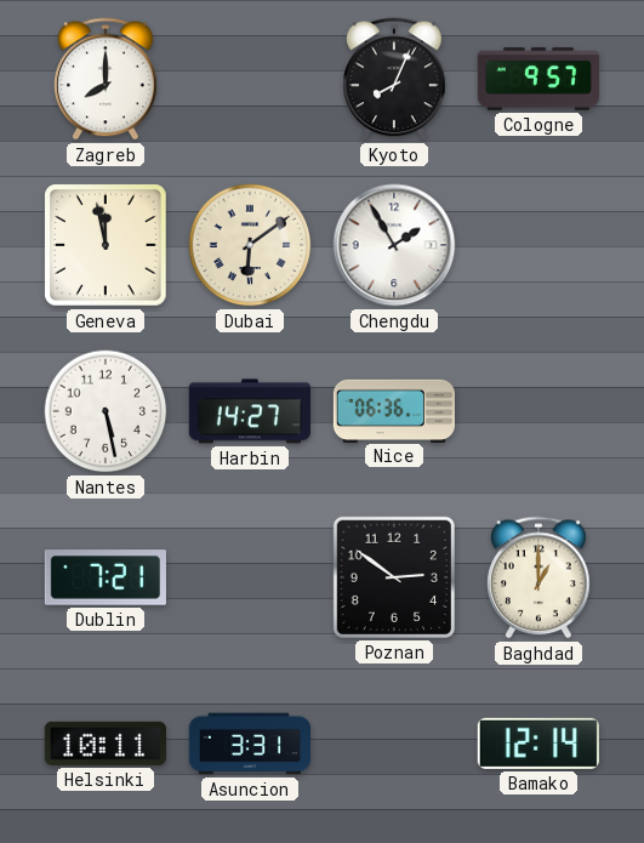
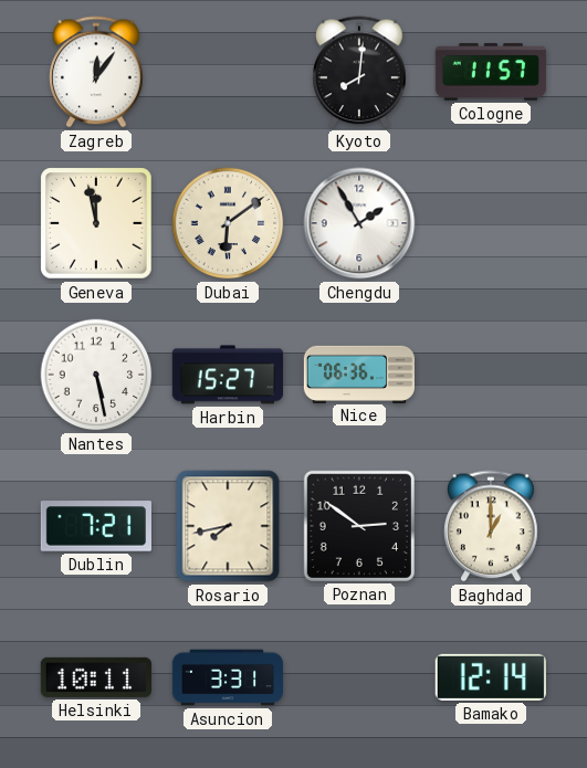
Zagreb: 8:00 -> 12:06
Kyoto: 8:04 -> 8:01
Cologne: 9:57 -> 11:57
Harbin: 14:27 -> 15:27
Rosario: none -> 7:43
